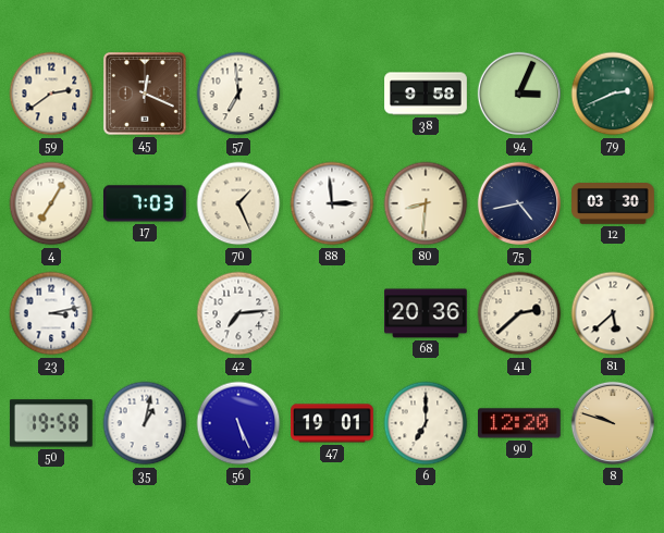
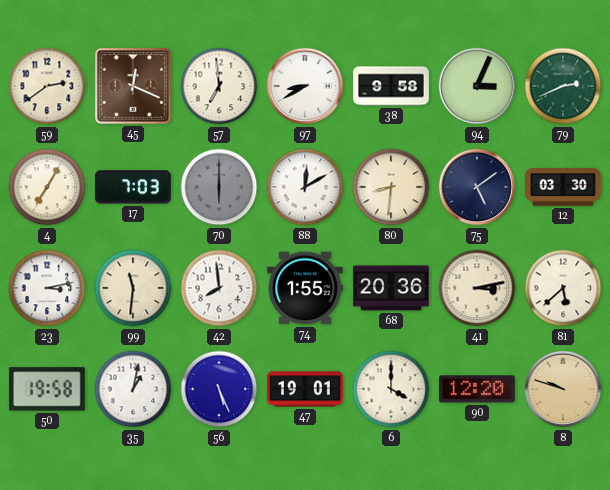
97: none -> 8:40
70: 1:26 -> 6:00
70 dial: cream -> grey
88: 2:59 -> 12:10
75: 4:43 -> 5:09
99: none -> 11:31
42: 7:14 -> 7:59
74: none -> 1:55
41: 2:38 -> 3:13
6: 7:00 -> 4:00
